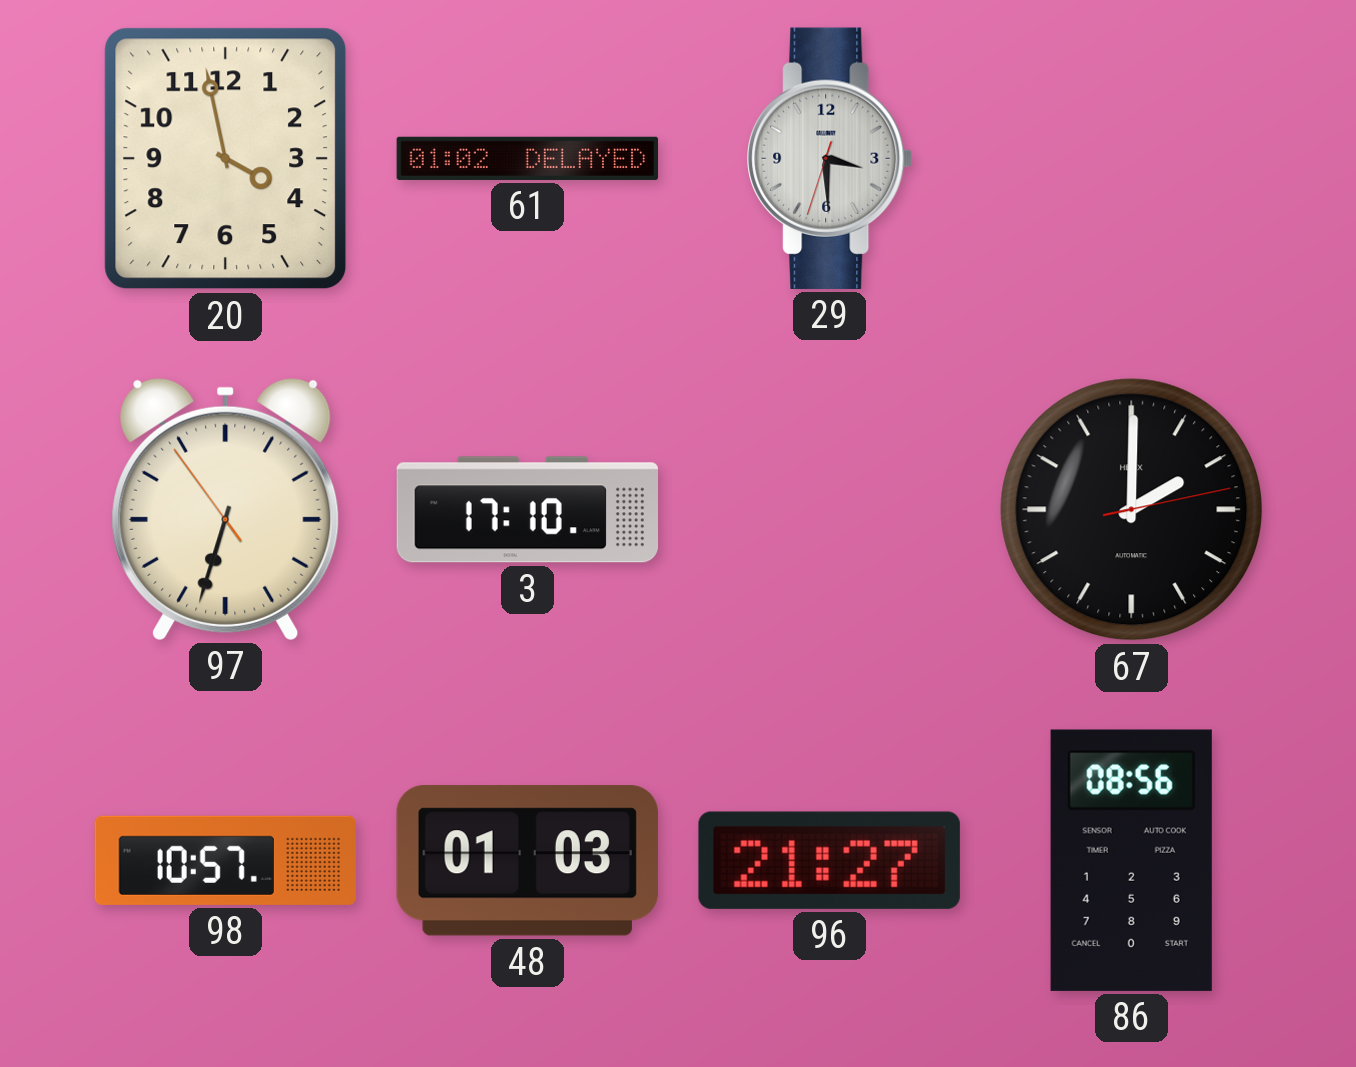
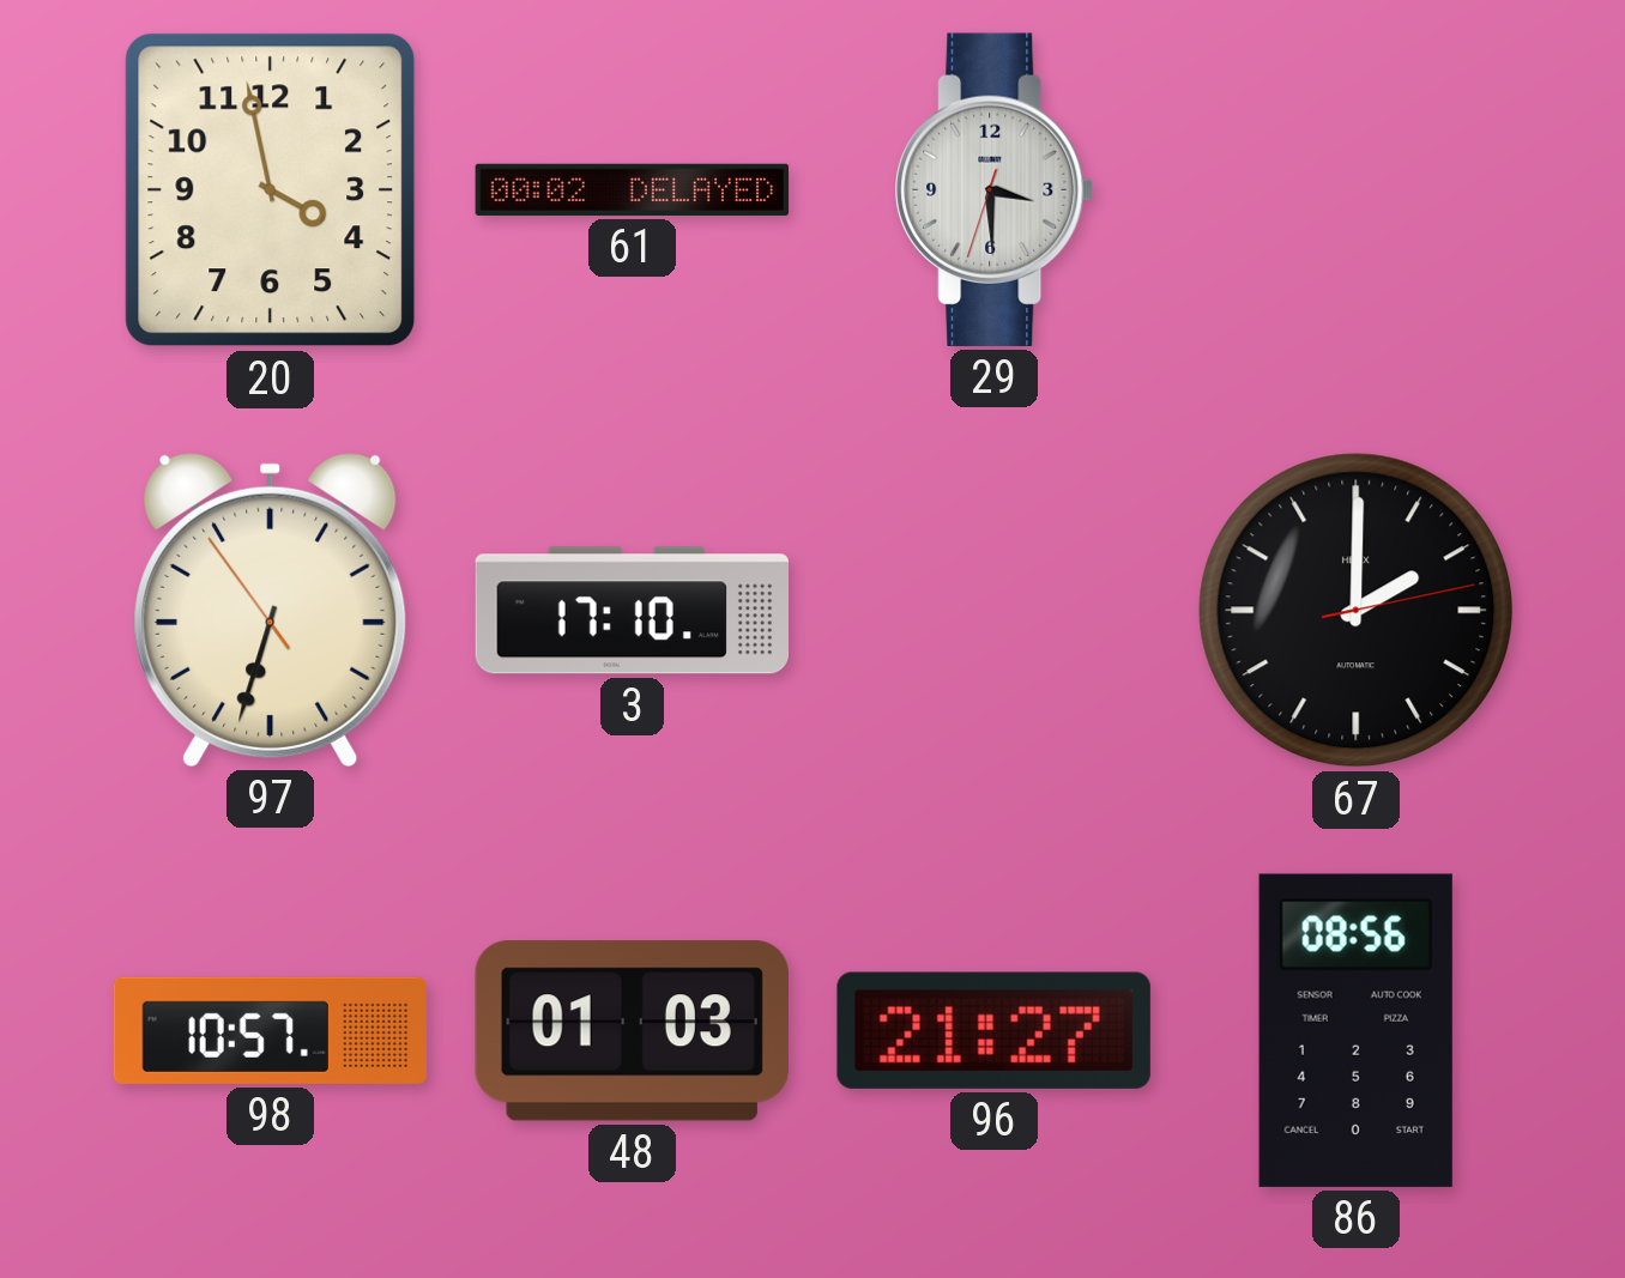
61: 01:02 -> 00:02
